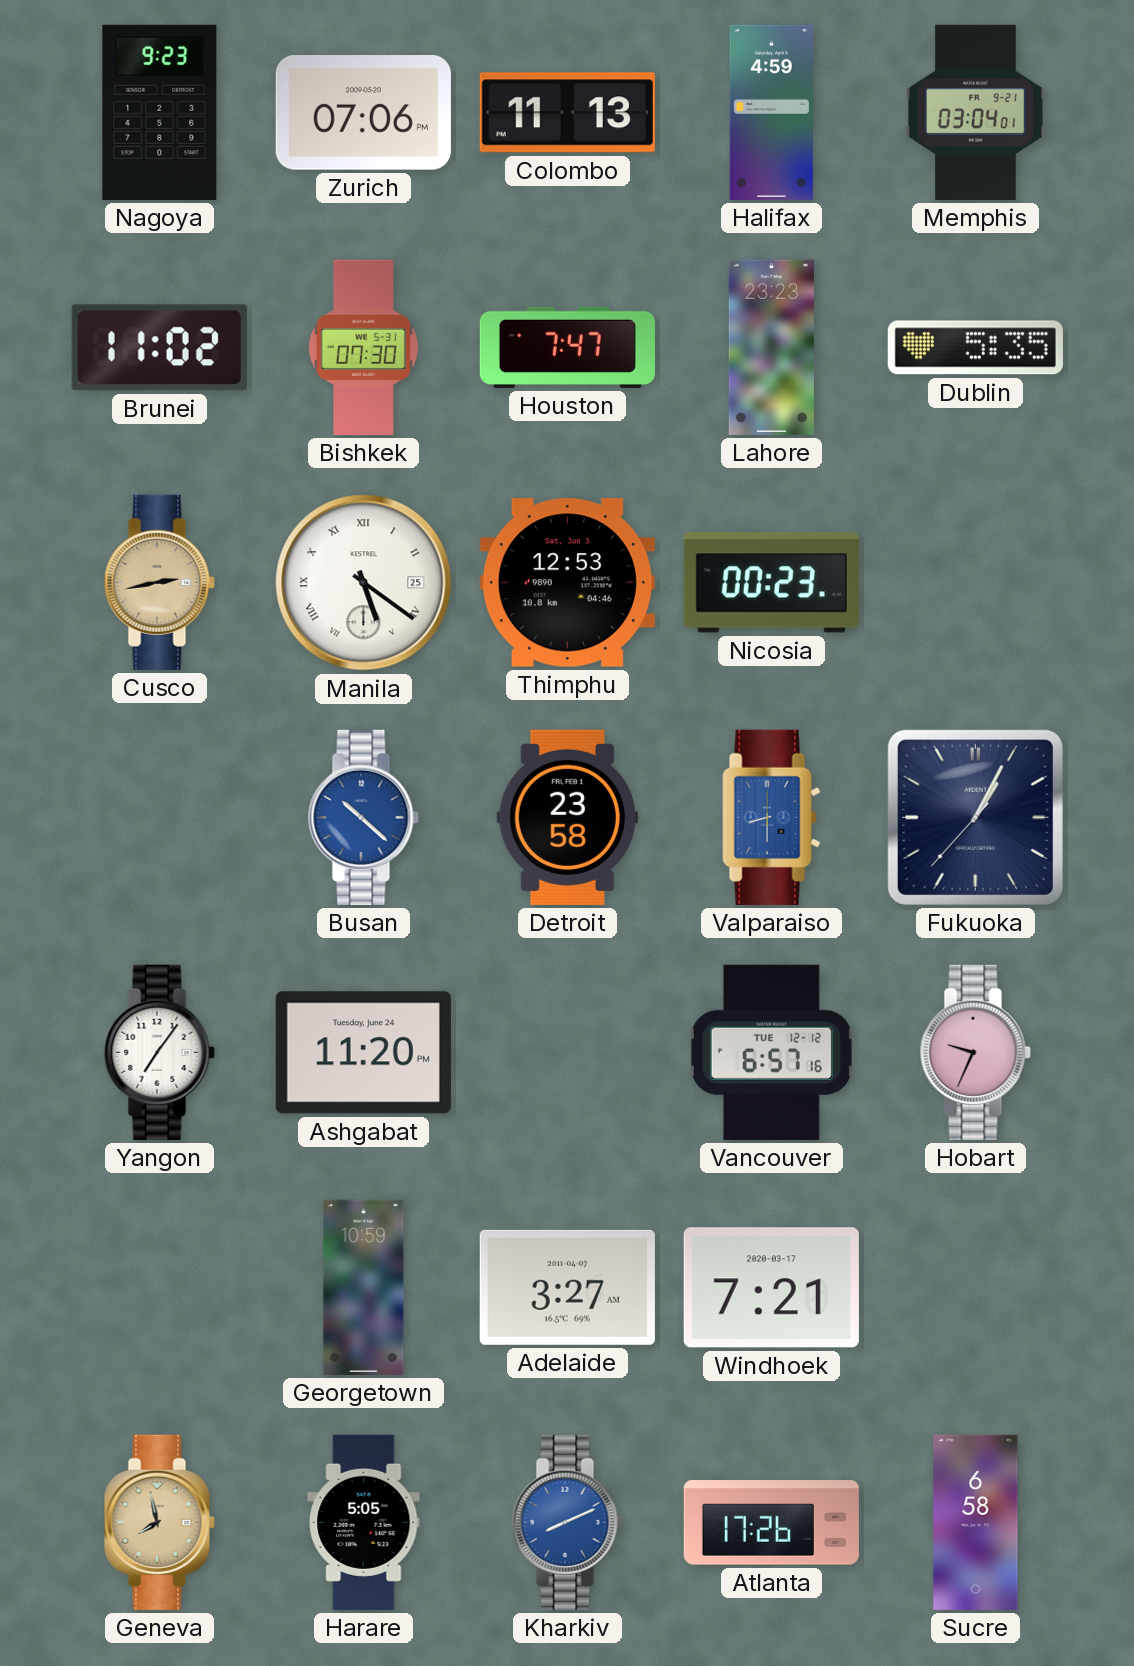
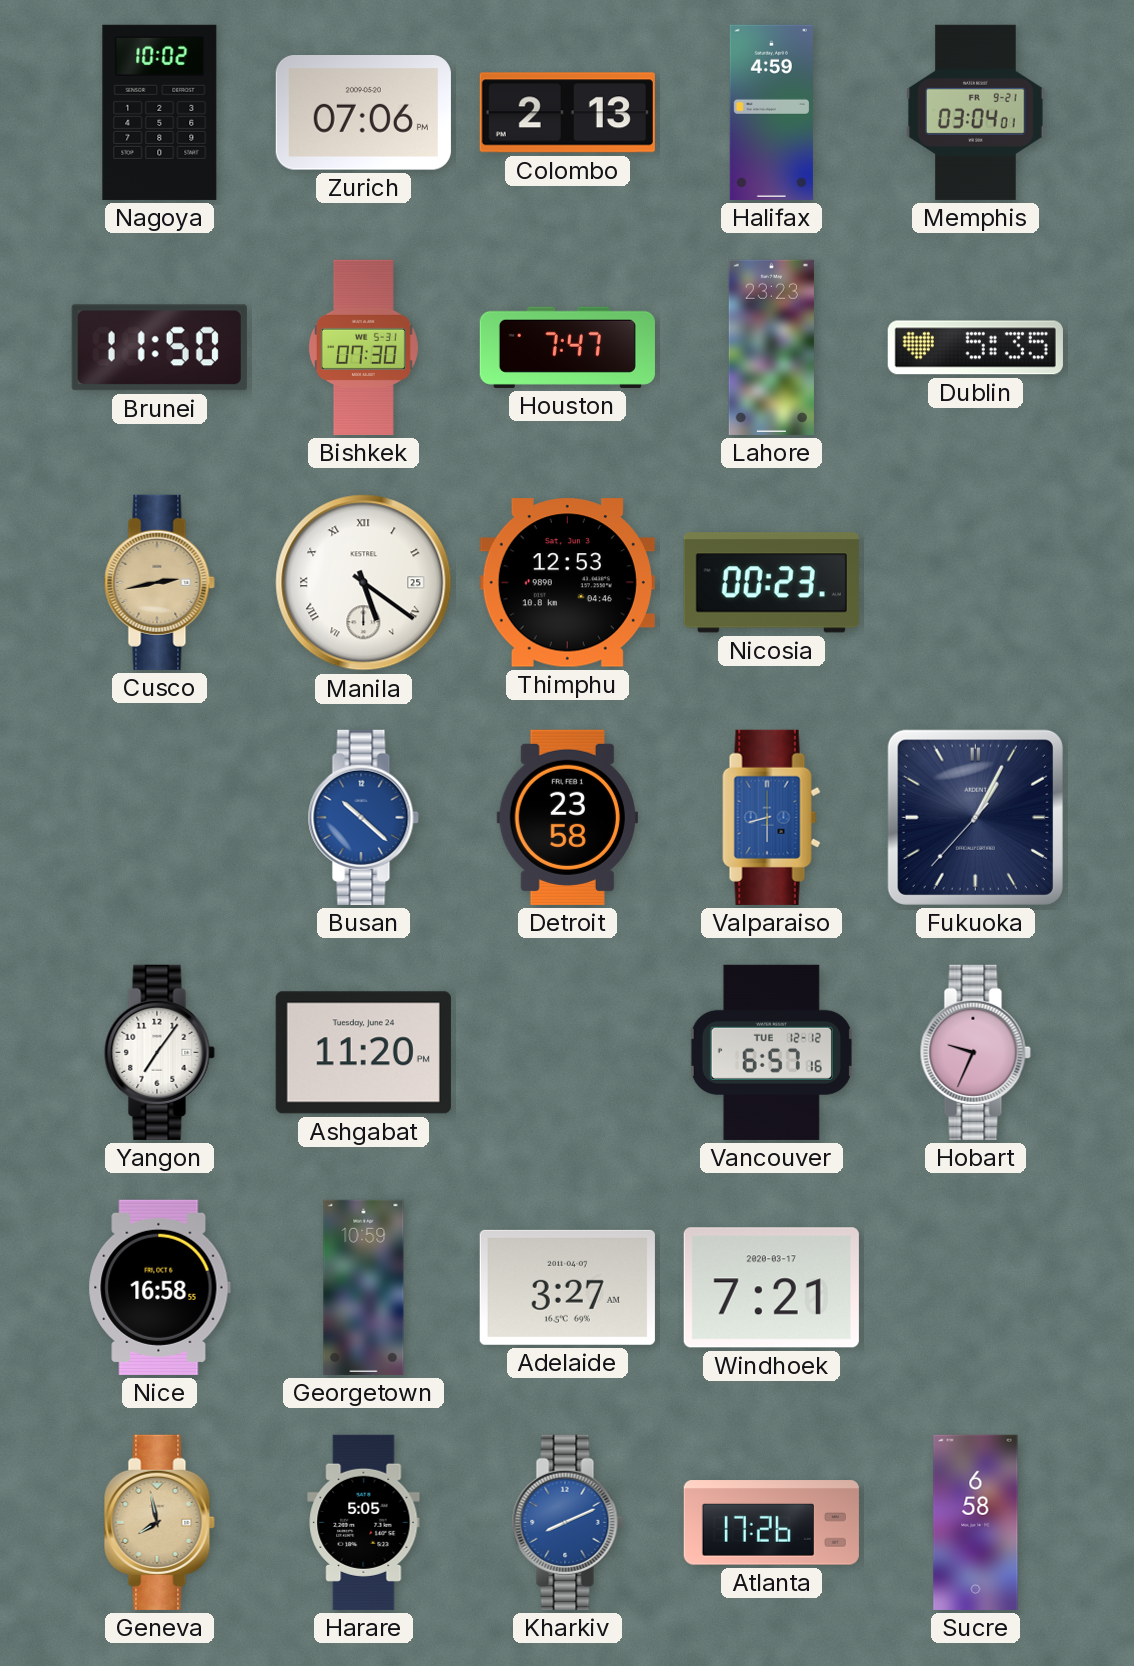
Nagoya: 9:23 -> 10:02
Colombo: 11:13 -> 2:13
Brunei: 11:02 -> 11:50
Nice: none -> 16:58
